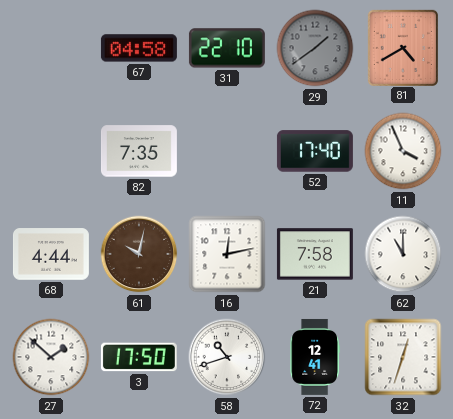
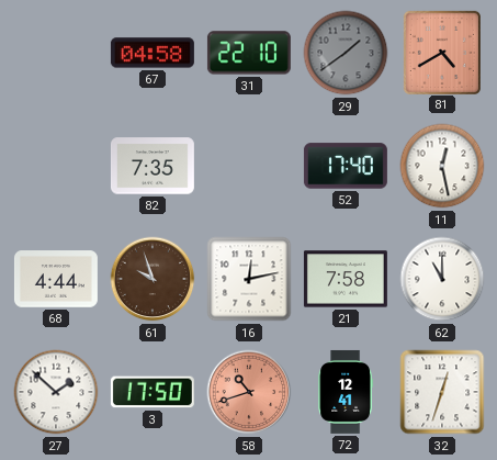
11: 3:56 -> 12:28
61: 10:02 -> 9:57
58 dial: white -> salmon
